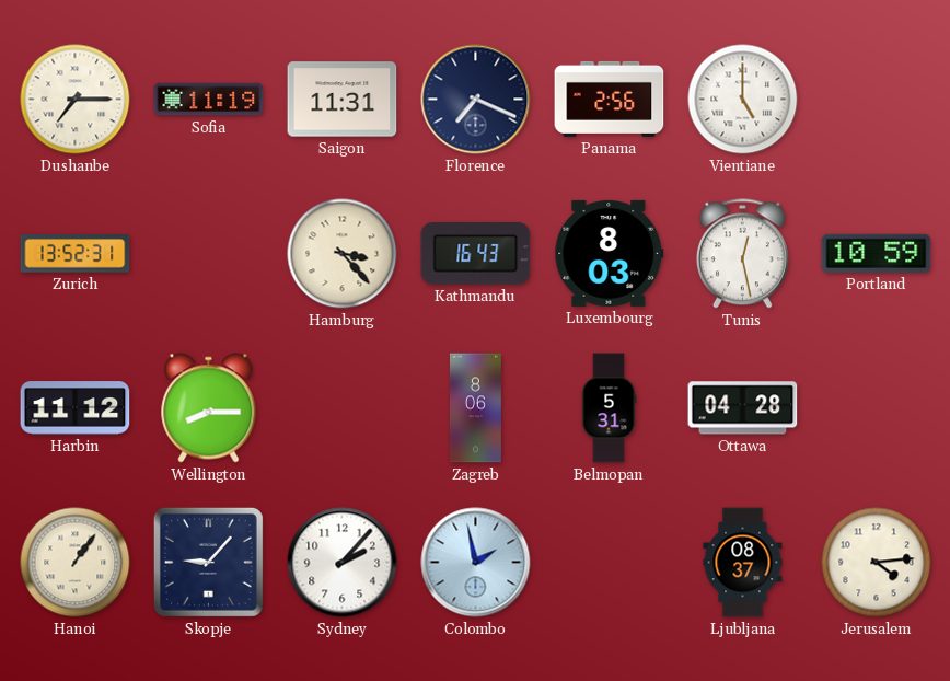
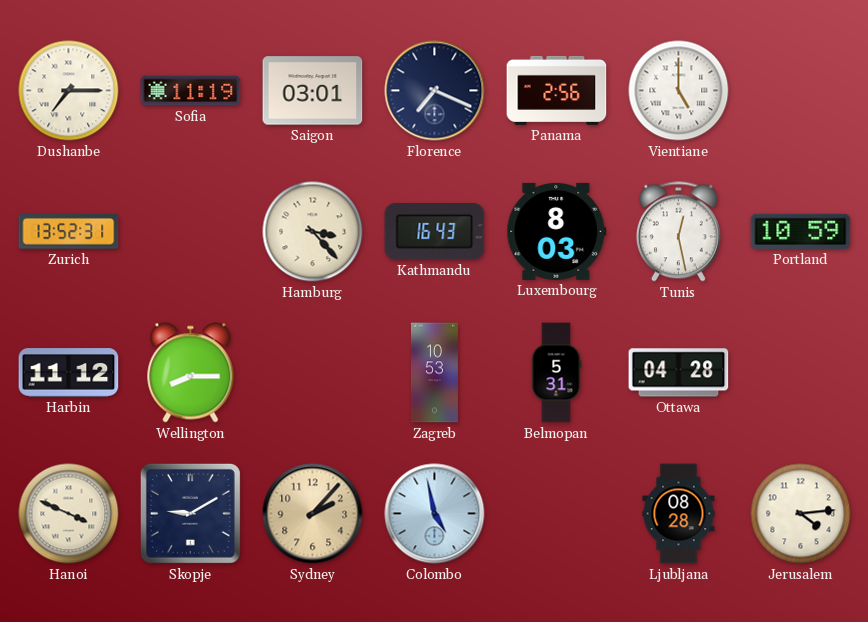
Saigon: 11:31 -> 03:01
Zagreb: 8:06 -> 10:53
Hanoi: 1:06 -> 3:49
Skopje: 9:07 -> 9:10
Sydney dial: white -> champagne
Colombo: 1:58 -> 4:58
Ljubljana: 08:37 -> 08:28
